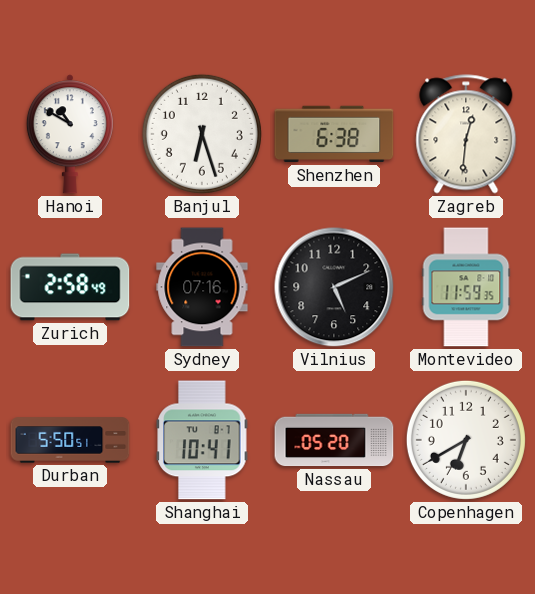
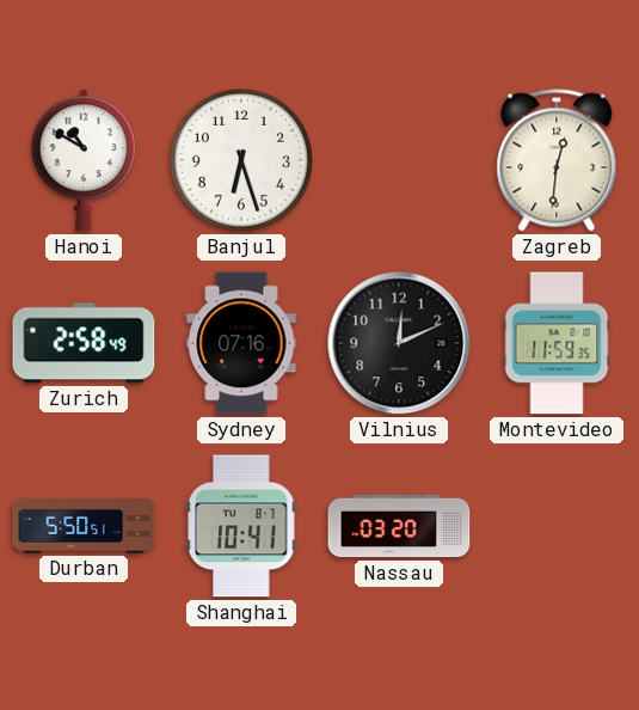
Shenzhen: 6:38 -> none
Vilnius: 5:11 -> 12:11
Nassau: 05:20 -> 03:20
Copenhagen: 6:40 -> none
